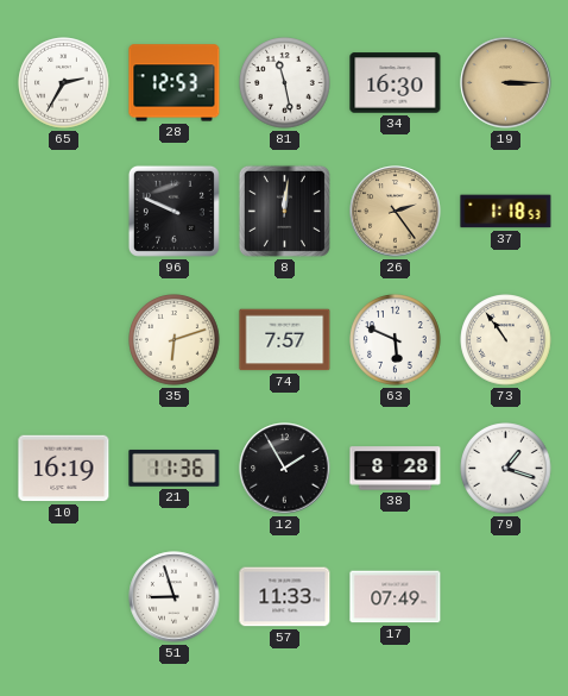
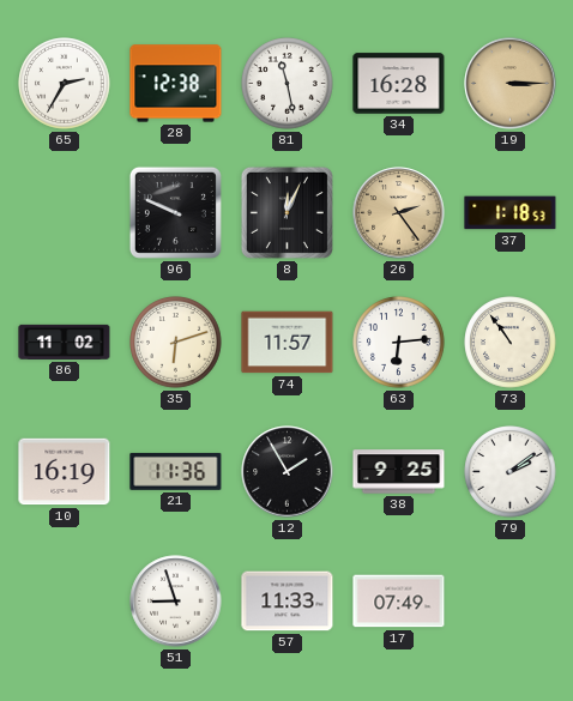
28: 12:53 -> 12:38
34: 16:30 -> 16:28
8: 12:01 -> 12:04
86: none -> 11:02
74: 7:57 -> 11:57
63: 5:49 -> 6:14
38: 8:28 -> 9:25
79: 1:18 -> 2:09
